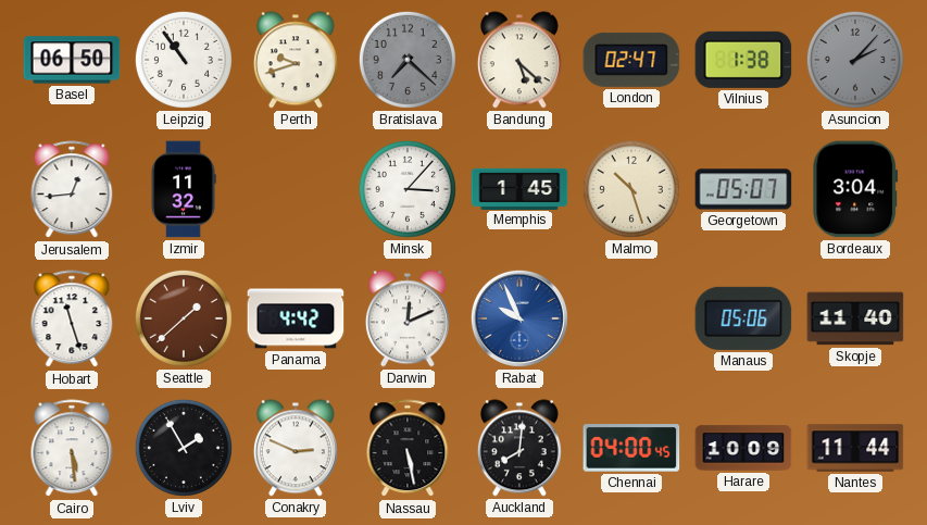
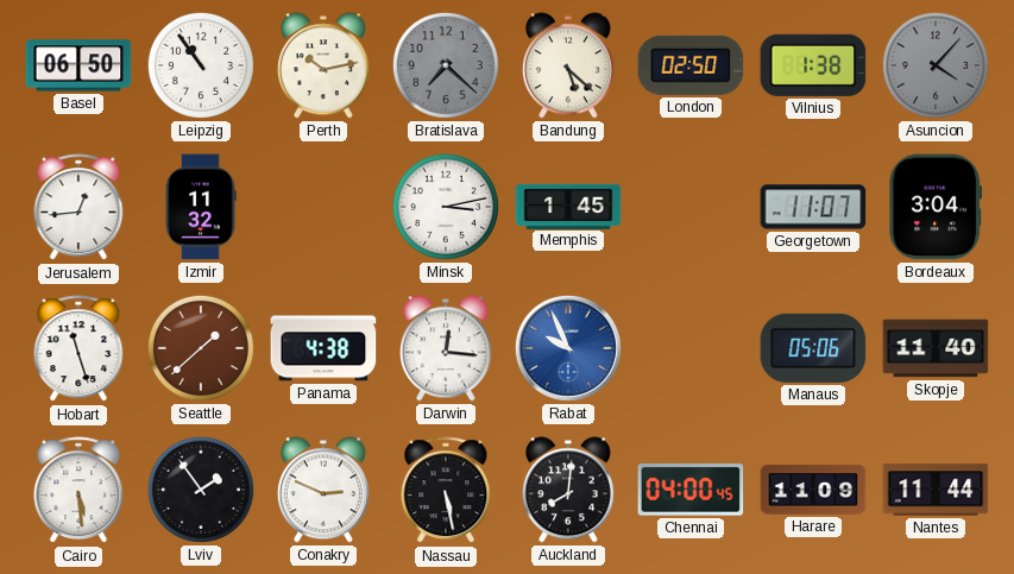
Perth: 9:42 -> 10:13
London: 02:47 -> 02:50
Asuncion: 2:07 -> 4:07
Minsk: 3:07 -> 3:13
Malmo: 10:27 -> none
Georgetown: 05:07 -> 11:07
Panama: 4:42 -> 4:38
Darwin: 12:11 -> 12:16
Lviv: 1:55 -> 1:54
Harare: 10:09 -> 11:09
